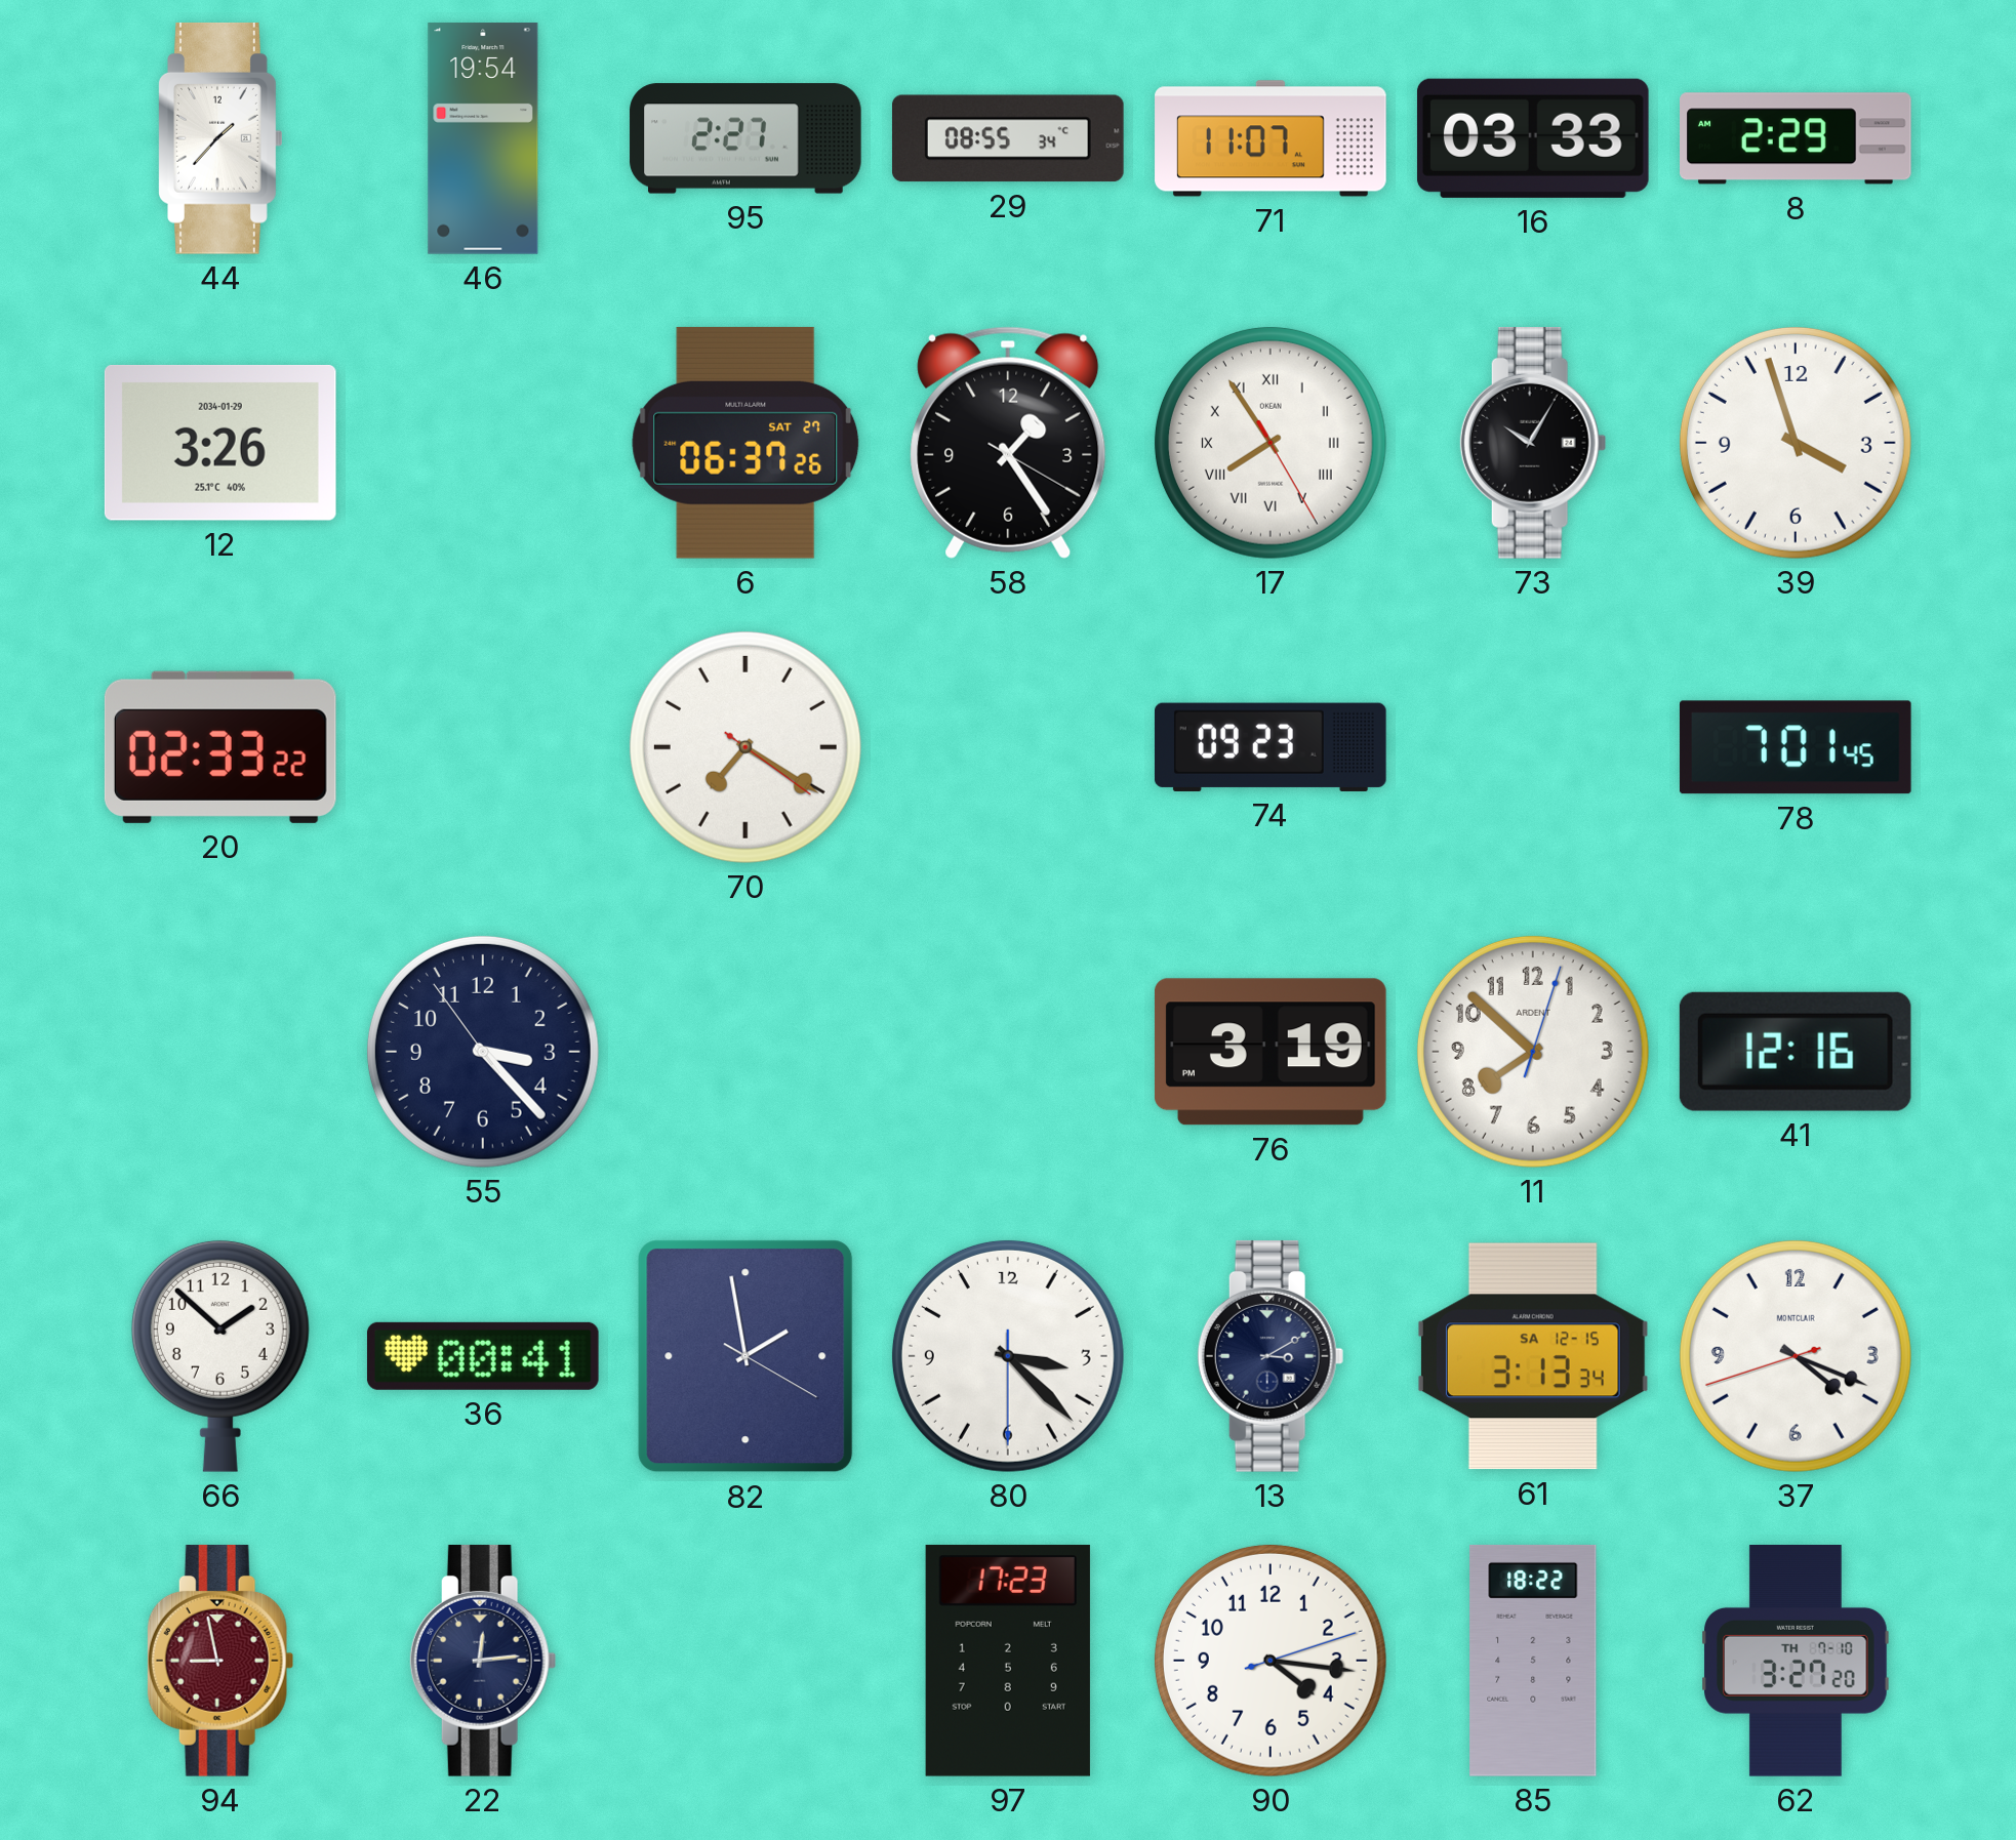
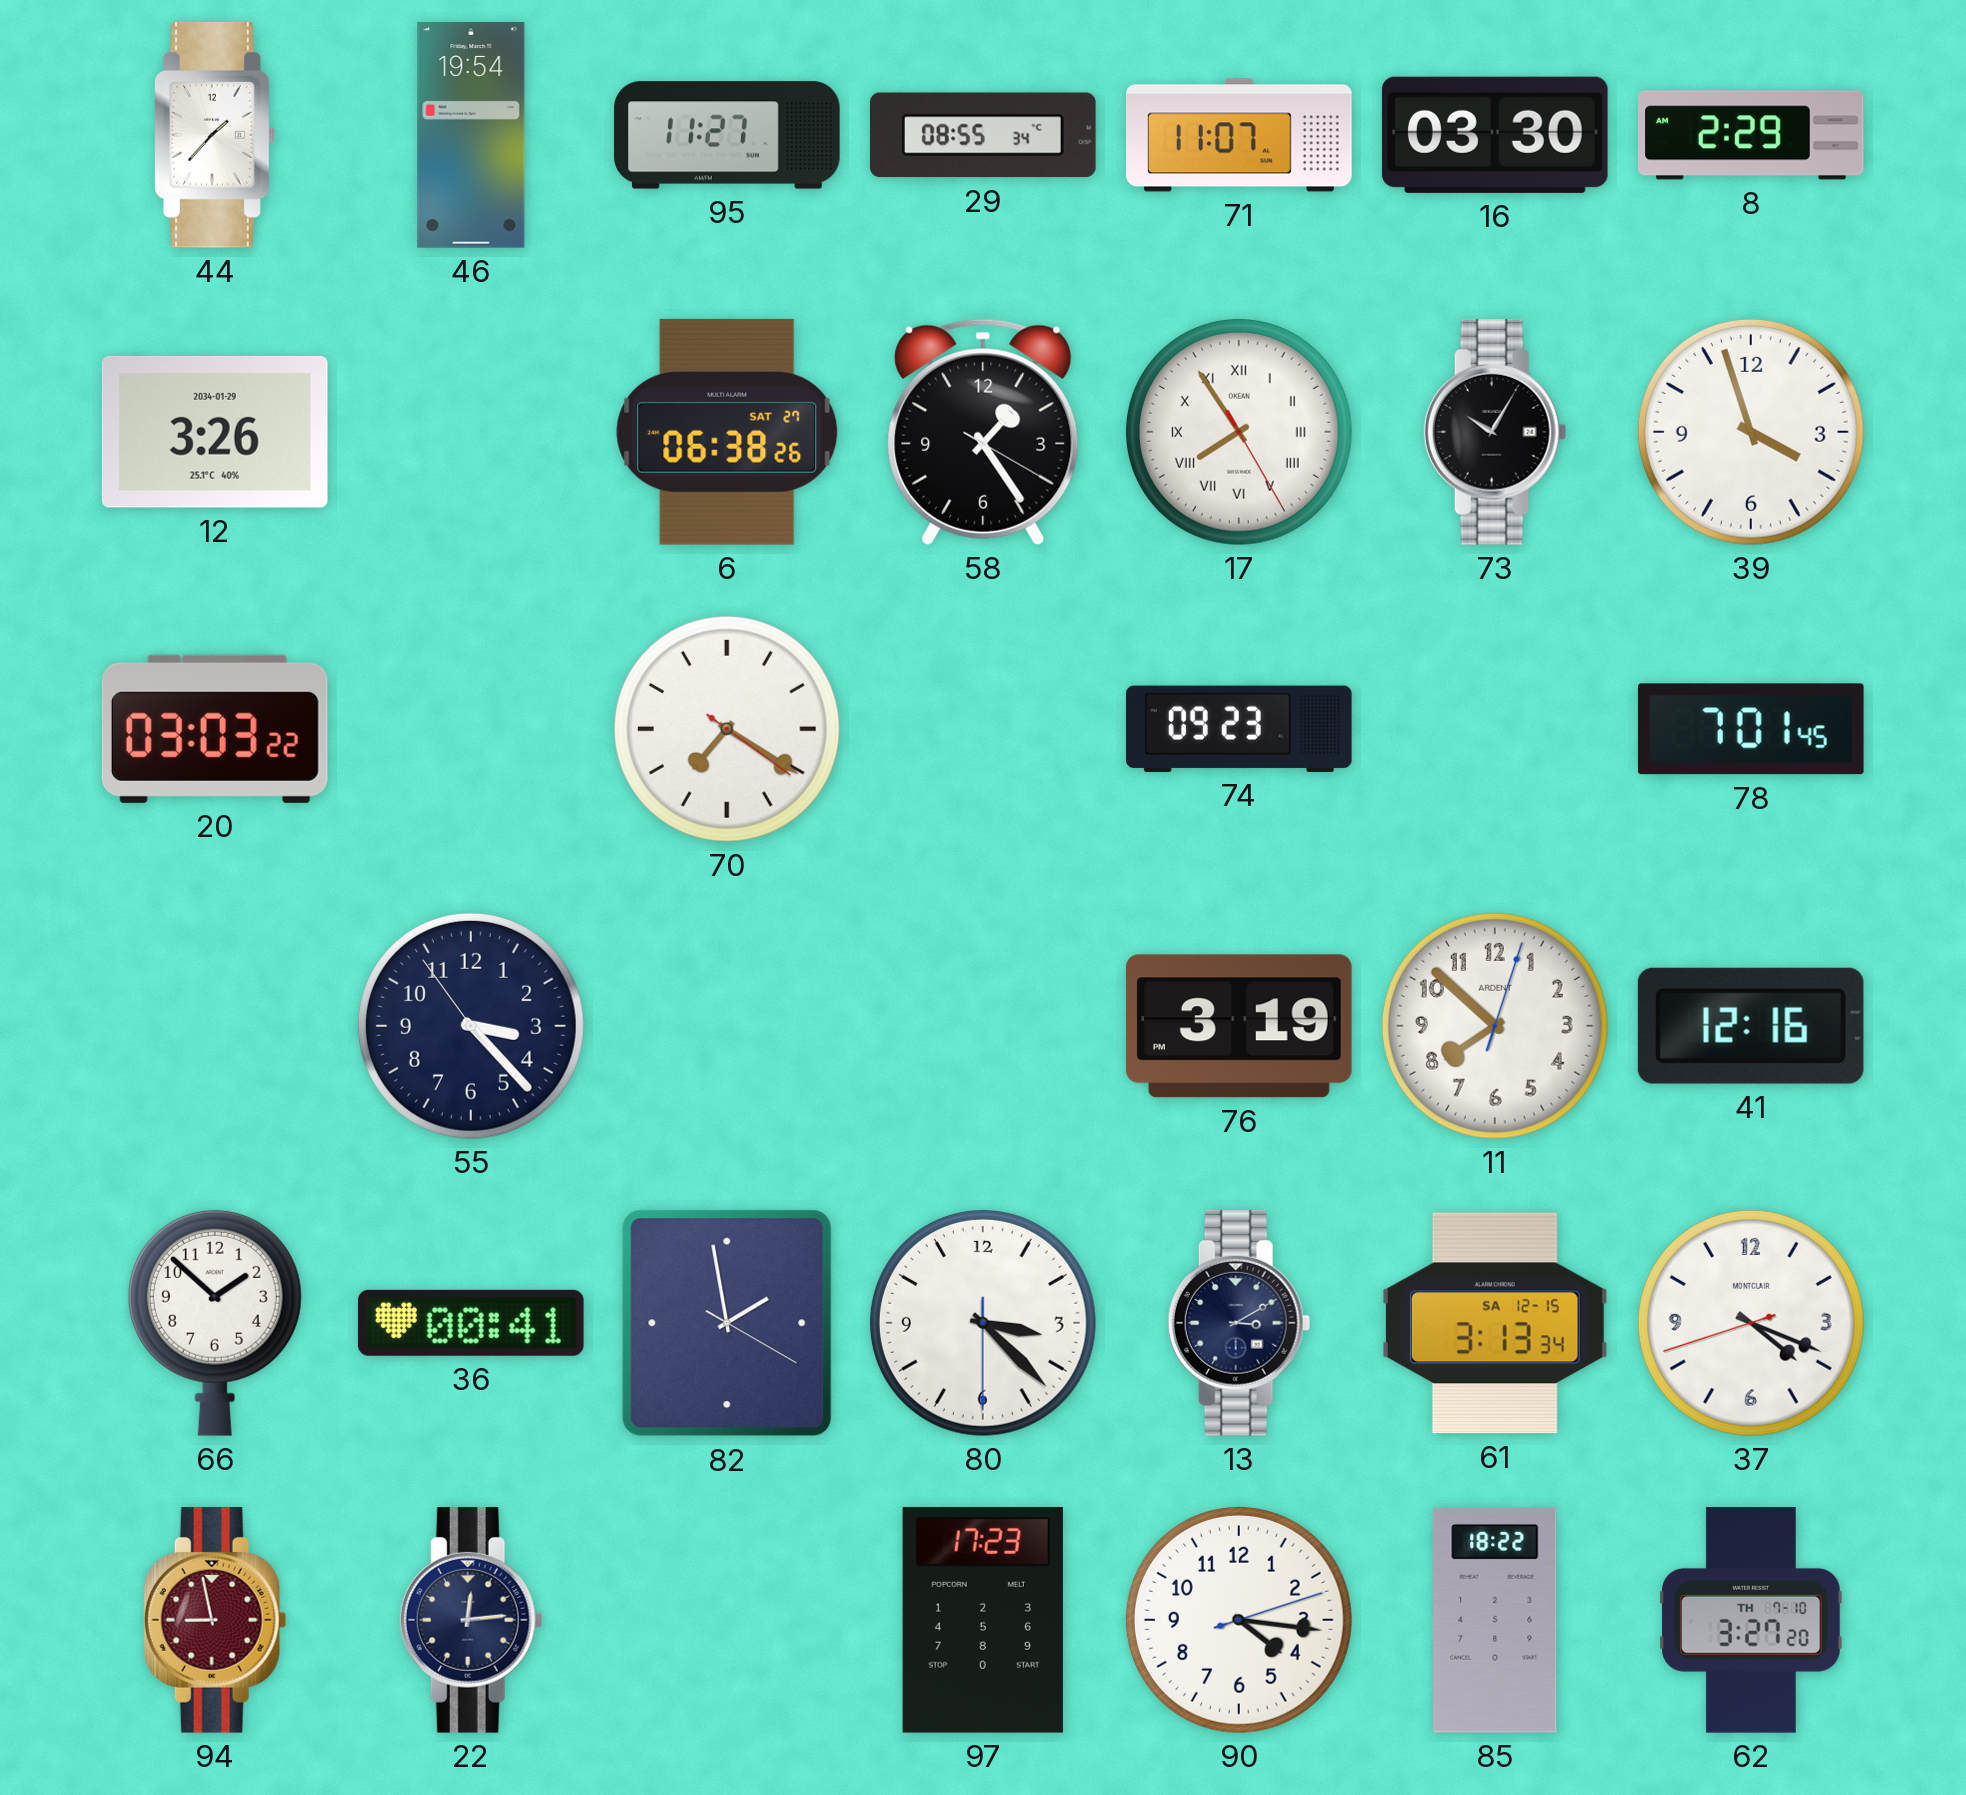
95: 2:27 -> 11:27
16: 03:33 -> 03:30
6: 06:37 -> 06:38
20: 02:33 -> 03:03
